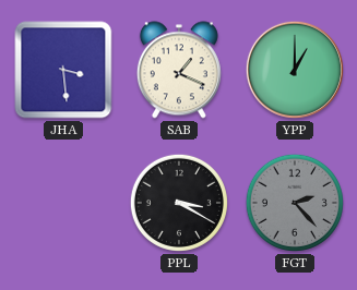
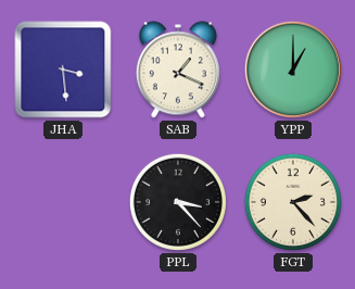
PPL: 3:20 -> 3:23
FGT dial: grey -> cream
